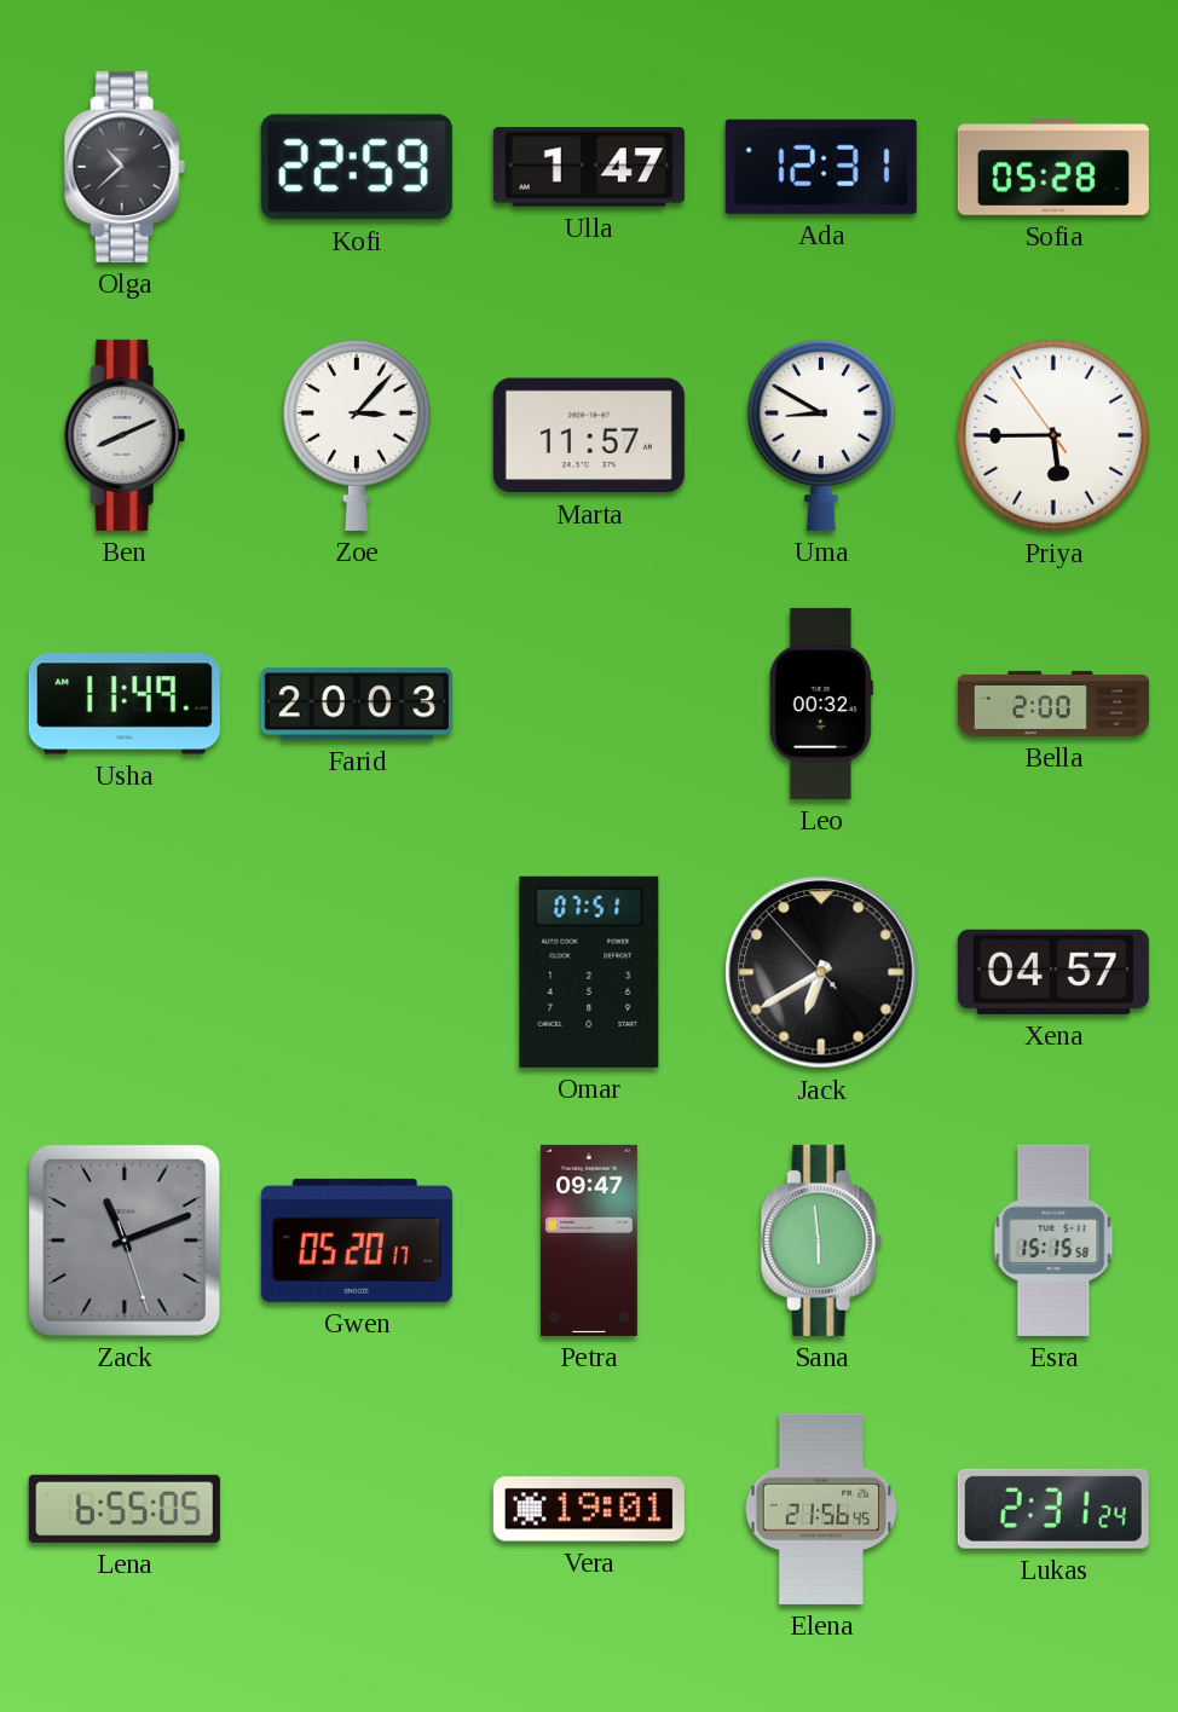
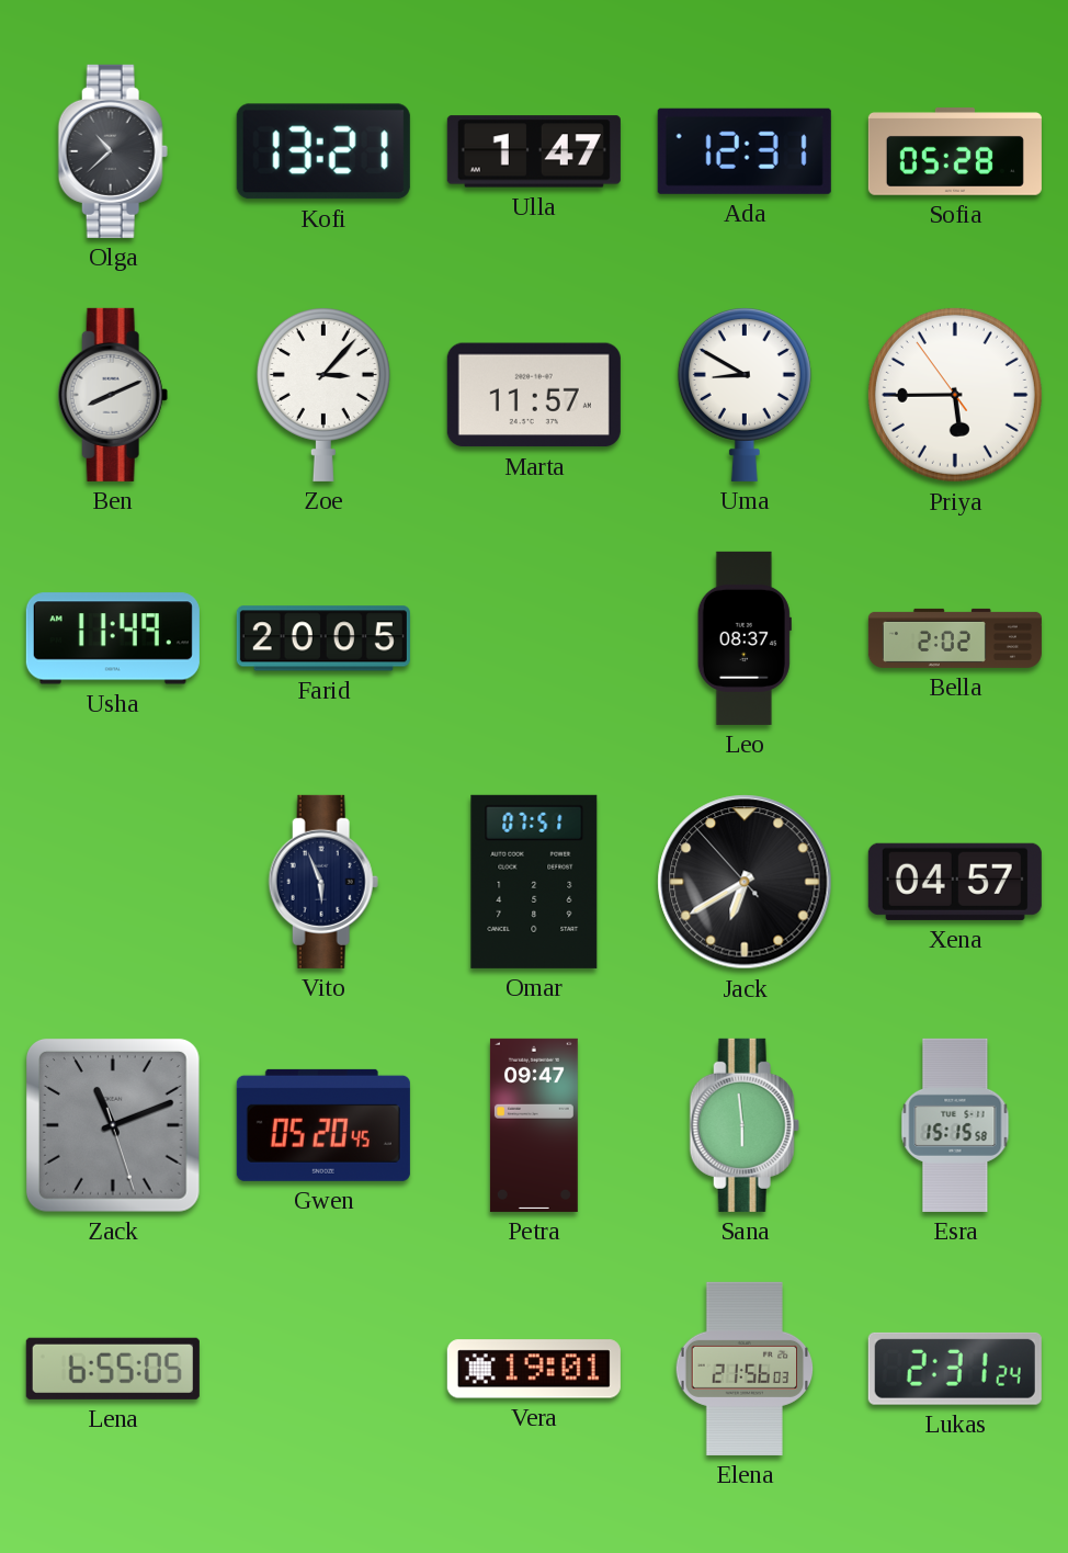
Kofi: 22:59 -> 13:21
Farid: 20:03 -> 20:05
Leo: 00:32 -> 08:37
Bella: 2:00 -> 2:02
Vito: none -> 5:56
Gwen: 05:20:17 -> 05:20:45
Elena: 21:56:45 -> 21:56:03
